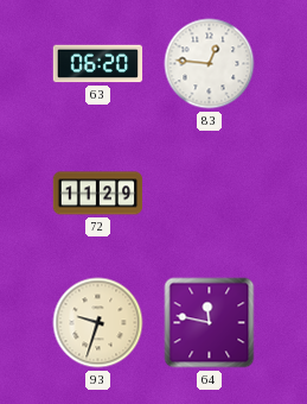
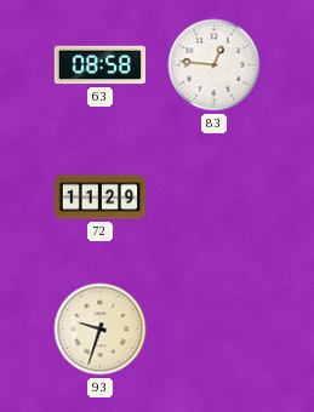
63: 06:20 -> 08:58
64: 11:47 -> none
